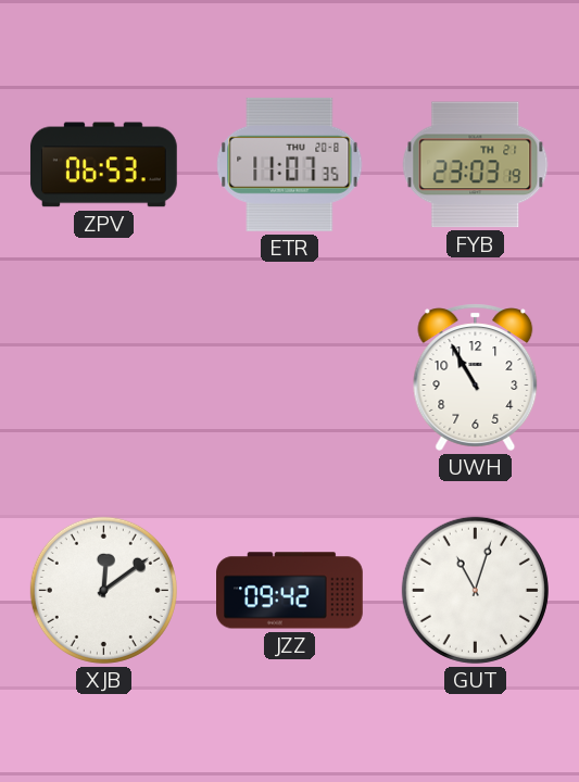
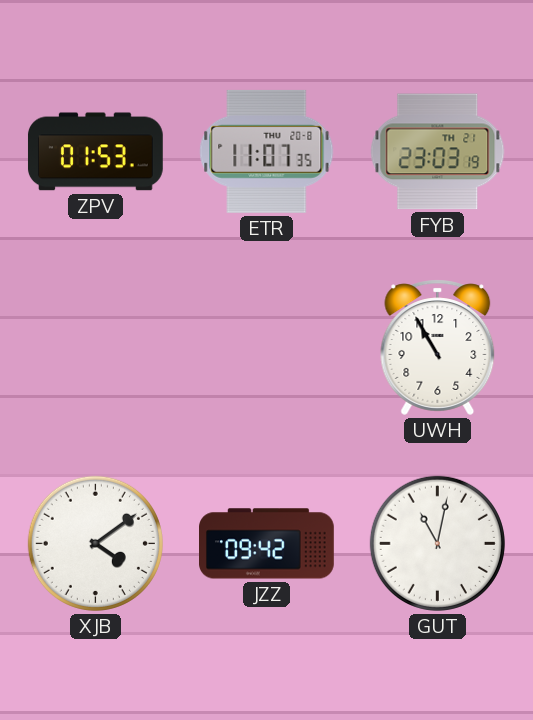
ZPV: 06:53 -> 01:53
XJB: 12:09 -> 4:09
GUT: 11:03 -> 11:02
